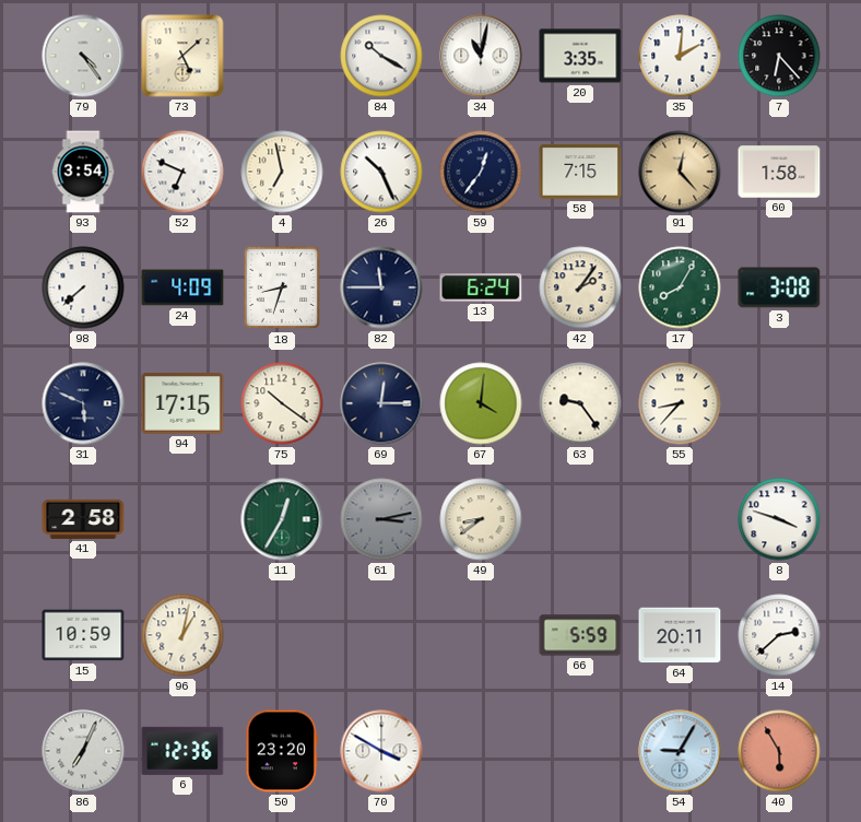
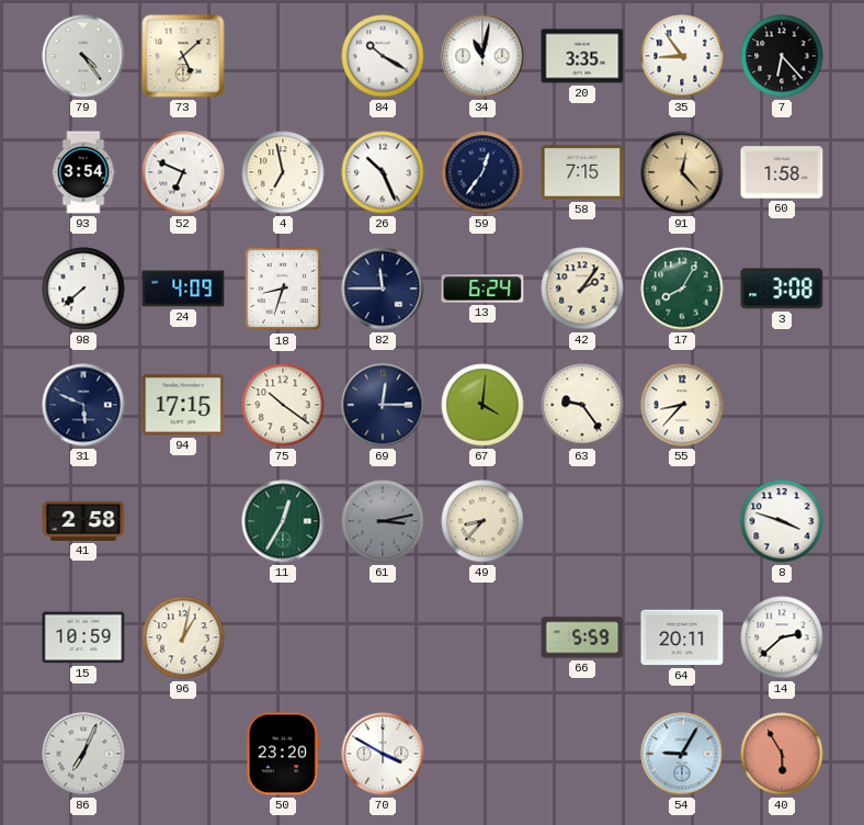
35: 2:01 -> 8:54
49: 8:39 -> 8:37
6: 12:36 -> none
